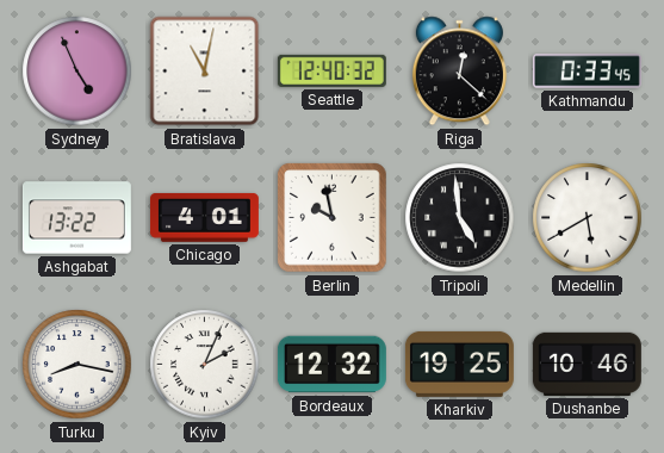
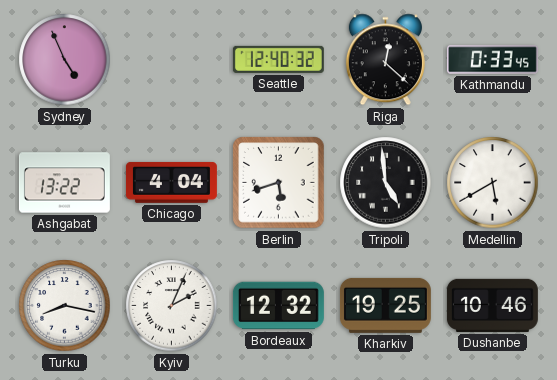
Bratislava: 11:02 -> none
Chicago: 4:01 -> 4:04
Berlin: 9:58 -> 5:42
